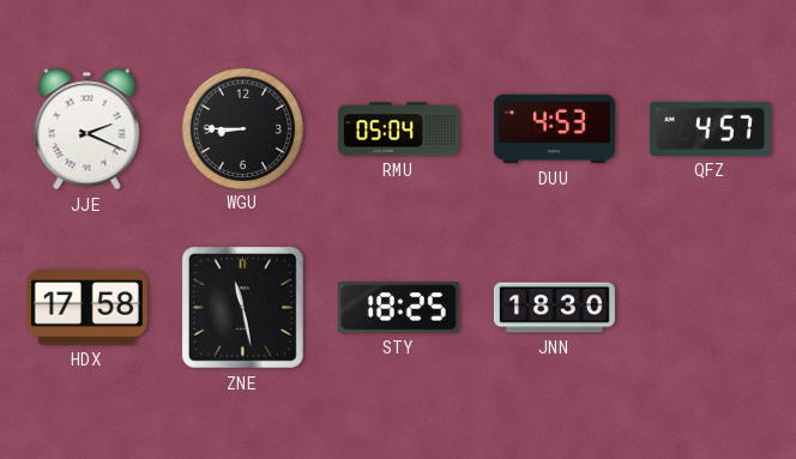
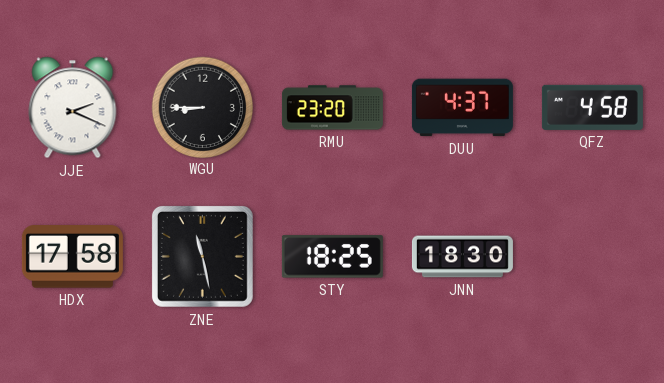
RMU: 05:04 -> 23:20
DUU: 4:53 -> 4:37
QFZ: 4:57 -> 4:58
